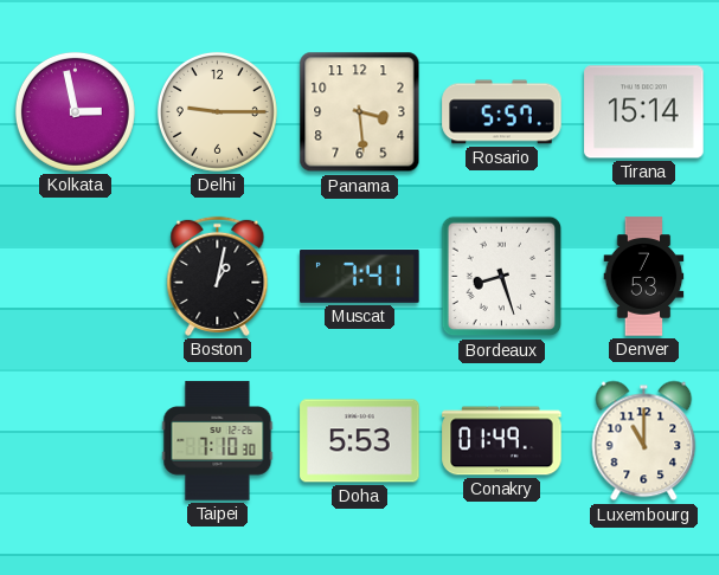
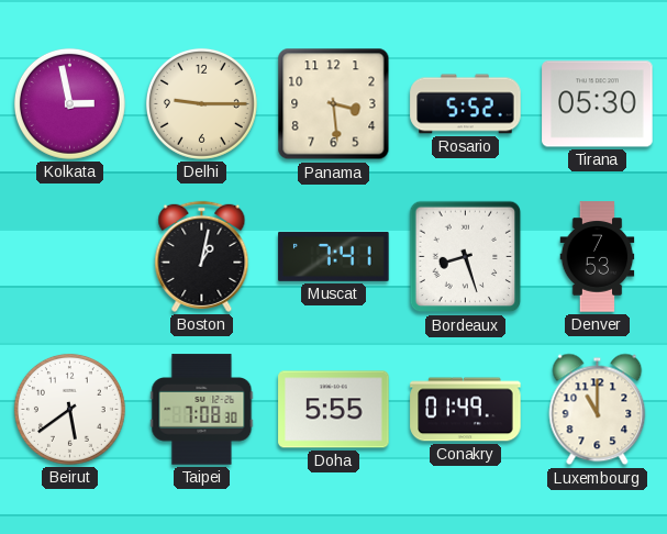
Rosario: 5:57 -> 5:52
Tirana: 15:14 -> 05:30
Beirut: none -> 5:39
Taipei: 7:10 -> 7:08
Doha: 5:53 -> 5:55
